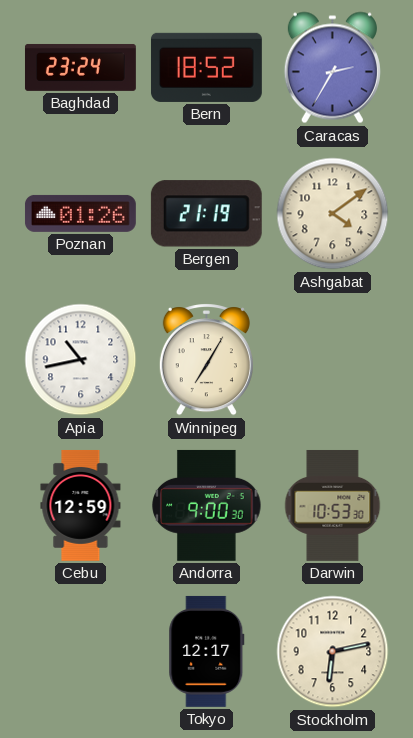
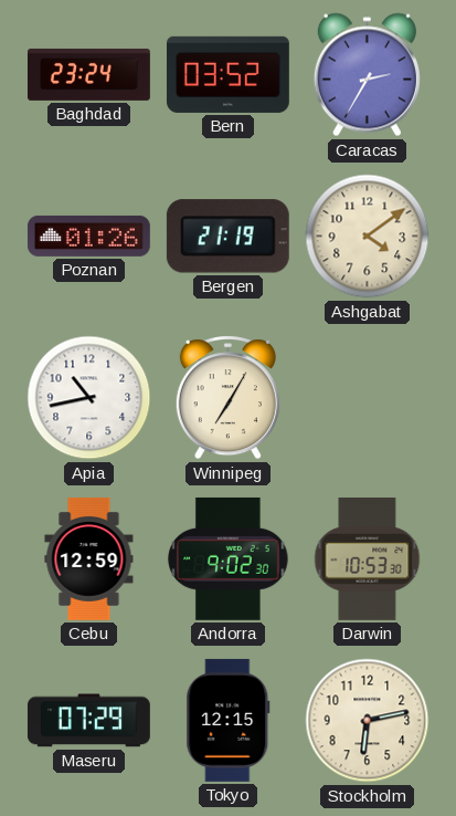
Bern: 18:52 -> 03:52
Andorra: 9:00 -> 9:02
Maseru: none -> 07:29
Tokyo: 12:17 -> 12:15
